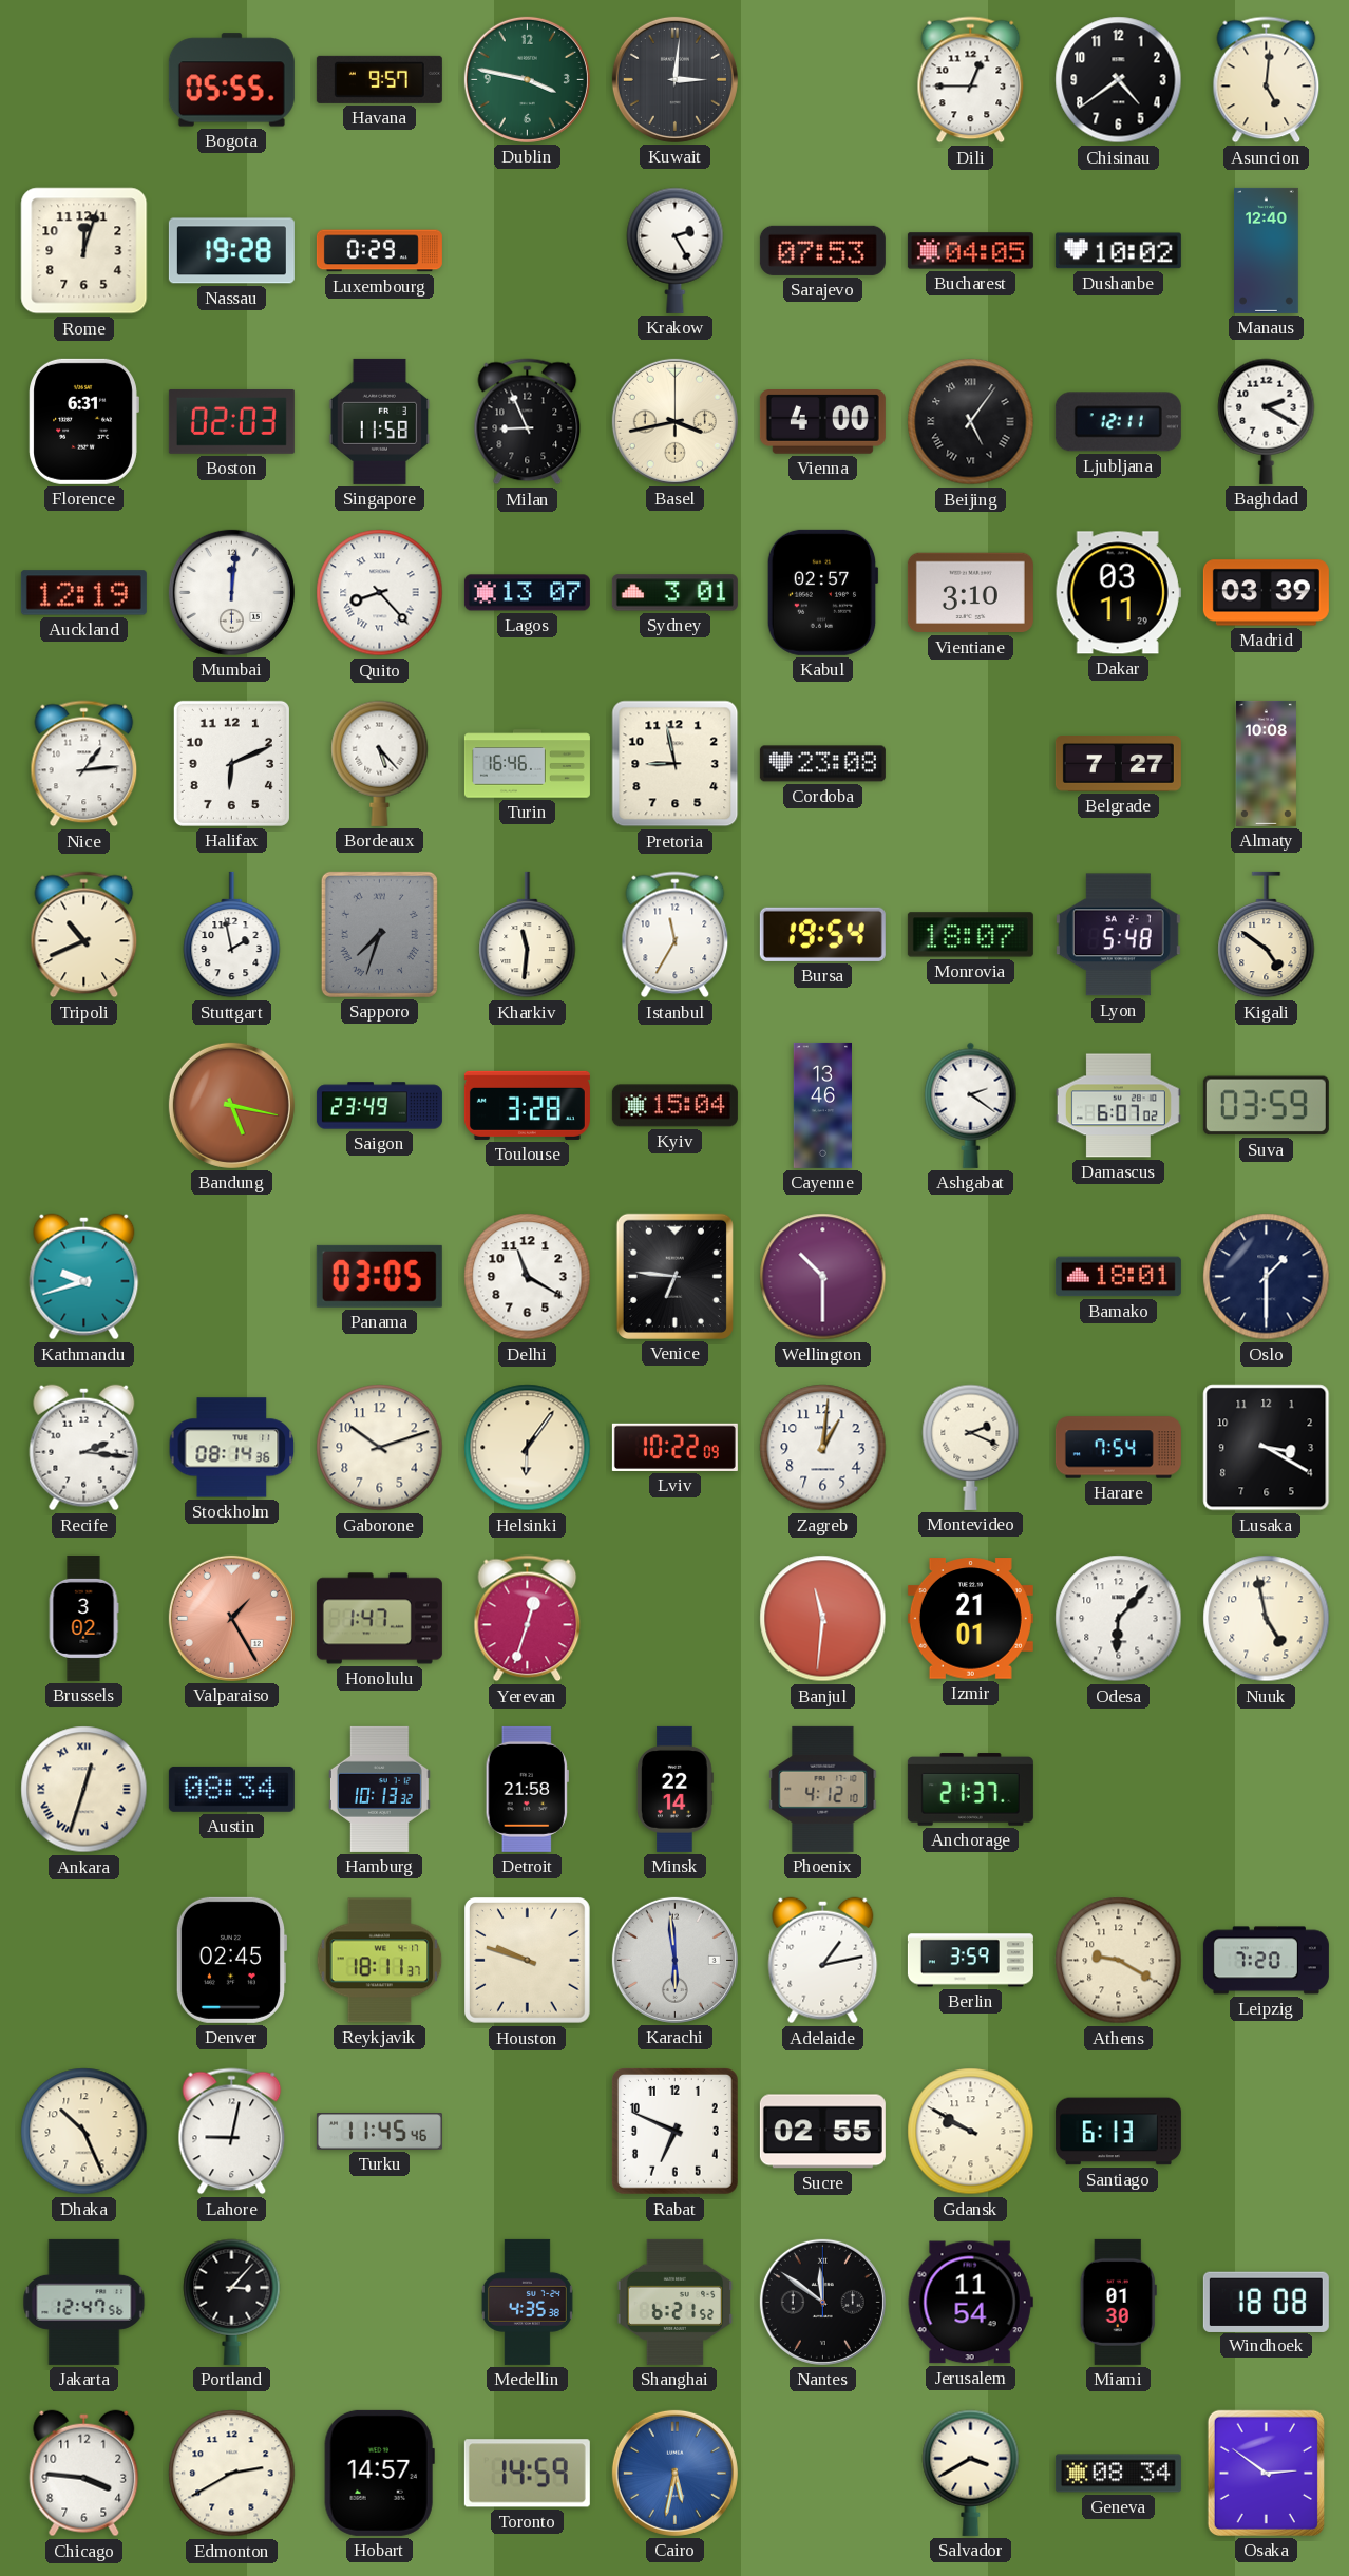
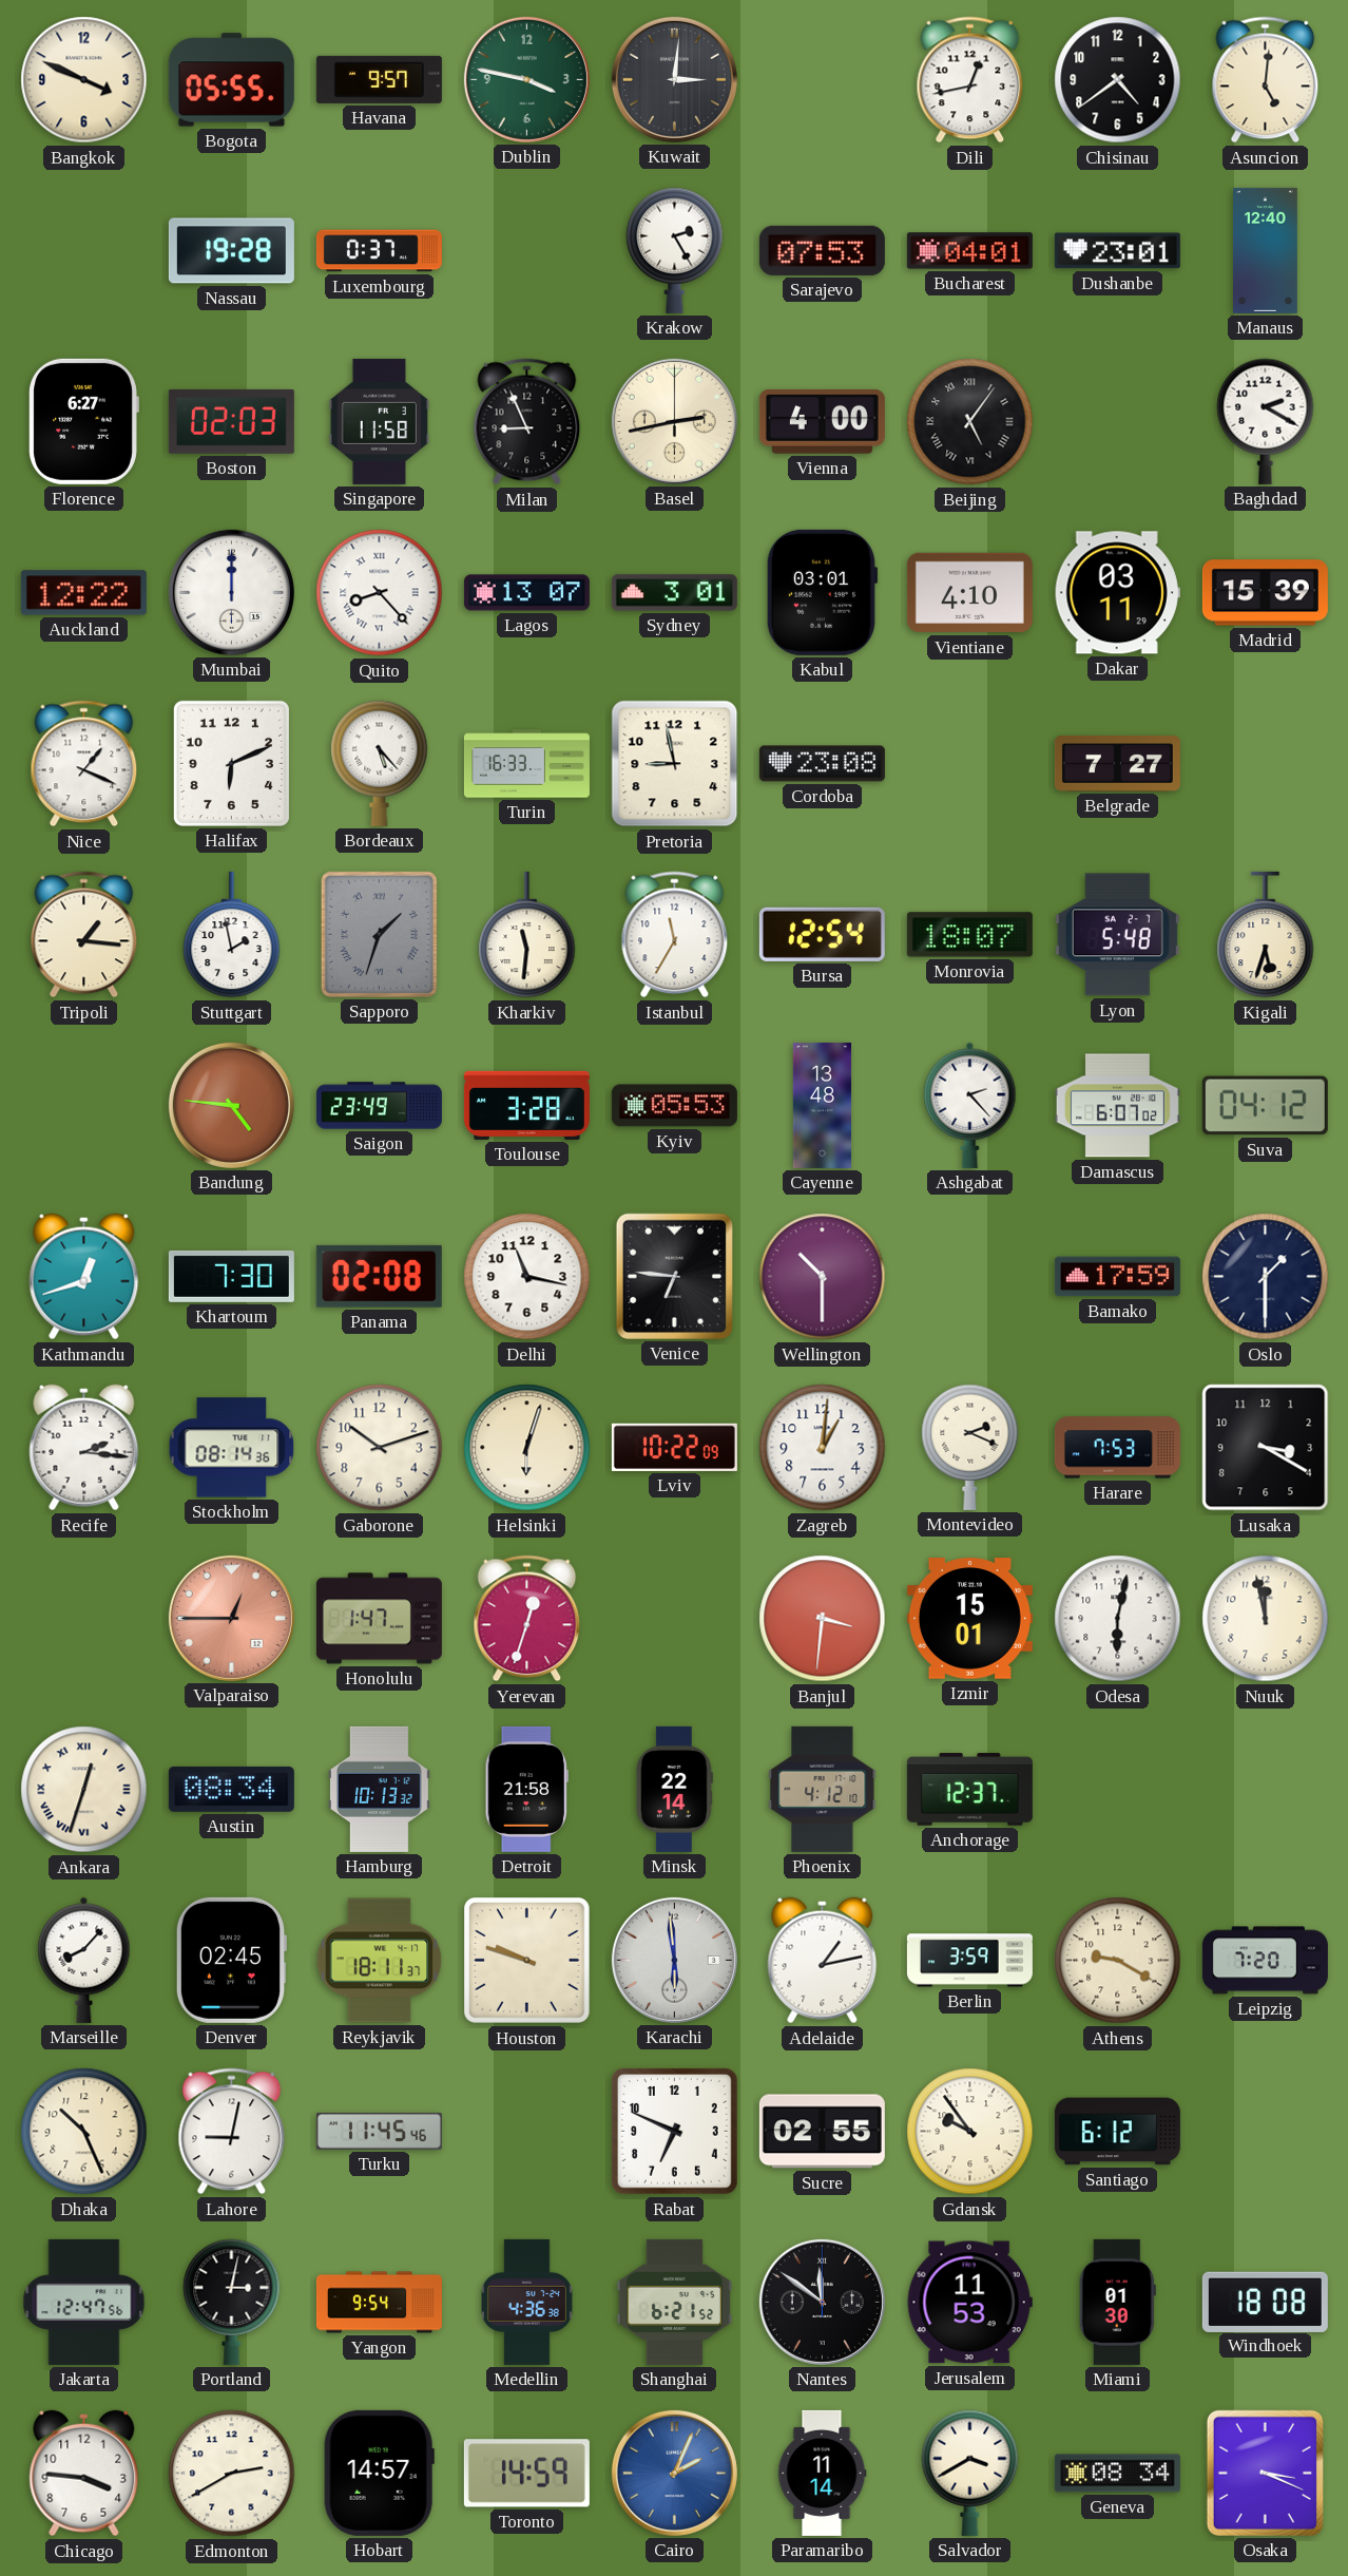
Bangkok: none -> 3:49
Dili: 12:45 -> 12:43
Rome: 12:03 -> none
Luxembourg: 0:29 -> 0:37
Bucharest: 04:05 -> 04:01
Dushanbe: 10:02 -> 23:01
Florence: 6:31 -> 6:27
Basel: 3:43 -> 2:43
Ljubljana: 12:11 -> none
Auckland: 12:19 -> 12:22
Mumbai: 12:01 -> 12:00
Kabul: 02:57 -> 03:01
Vientiane: 3:10 -> 4:10
Madrid: 03:39 -> 15:39
Nice: 1:14 -> 1:19
Turin: 16:46 -> 16:33
Almaty: 10:08 -> none
Tripoli: 10:41 -> 1:16
Sapporo: 7:33 -> 1:33
Bursa: 19:54 -> 12:54
Kigali: 4:51 -> 5:33
Bandung: 5:17 -> 4:46
Kyiv: 15:04 -> 05:53
Cayenne: 13:46 -> 13:48
Ashgabat: 2:21 -> 2:23
Suva: 03:59 -> 04:12
Kathmandu: 9:42 -> 12:42
Khartoum: none -> 7:30
Panama: 03:05 -> 02:08
Delhi: 11:20 -> 11:17
Bamako: 18:01 -> 17:59
Helsinki: 6:06 -> 6:03
Harare: 7:54 -> 7:53
Brussels: 3:02 -> none
Valparaiso: 1:25 -> 12:45
Banjul: 11:31 -> 3:31
Izmir: 21:01 -> 15:01
Odesa: 6:07 -> 6:02
Nuuk: 4:58 -> 11:58
Anchorage: 21:37 -> 12:37
Marseille: none -> 8:07
Gdansk: 9:50 -> 9:54
Santiago: 6:13 -> 6:12
Portland: 3:07 -> 3:02
Yangon: none -> 9:54
Medellin: 4:35 -> 4:36
Jerusalem: 11:54 -> 11:53
Cairo: 5:32 -> 2:04
Paramaribo: none -> 11:14
Osaka: 2:51 -> 3:19
